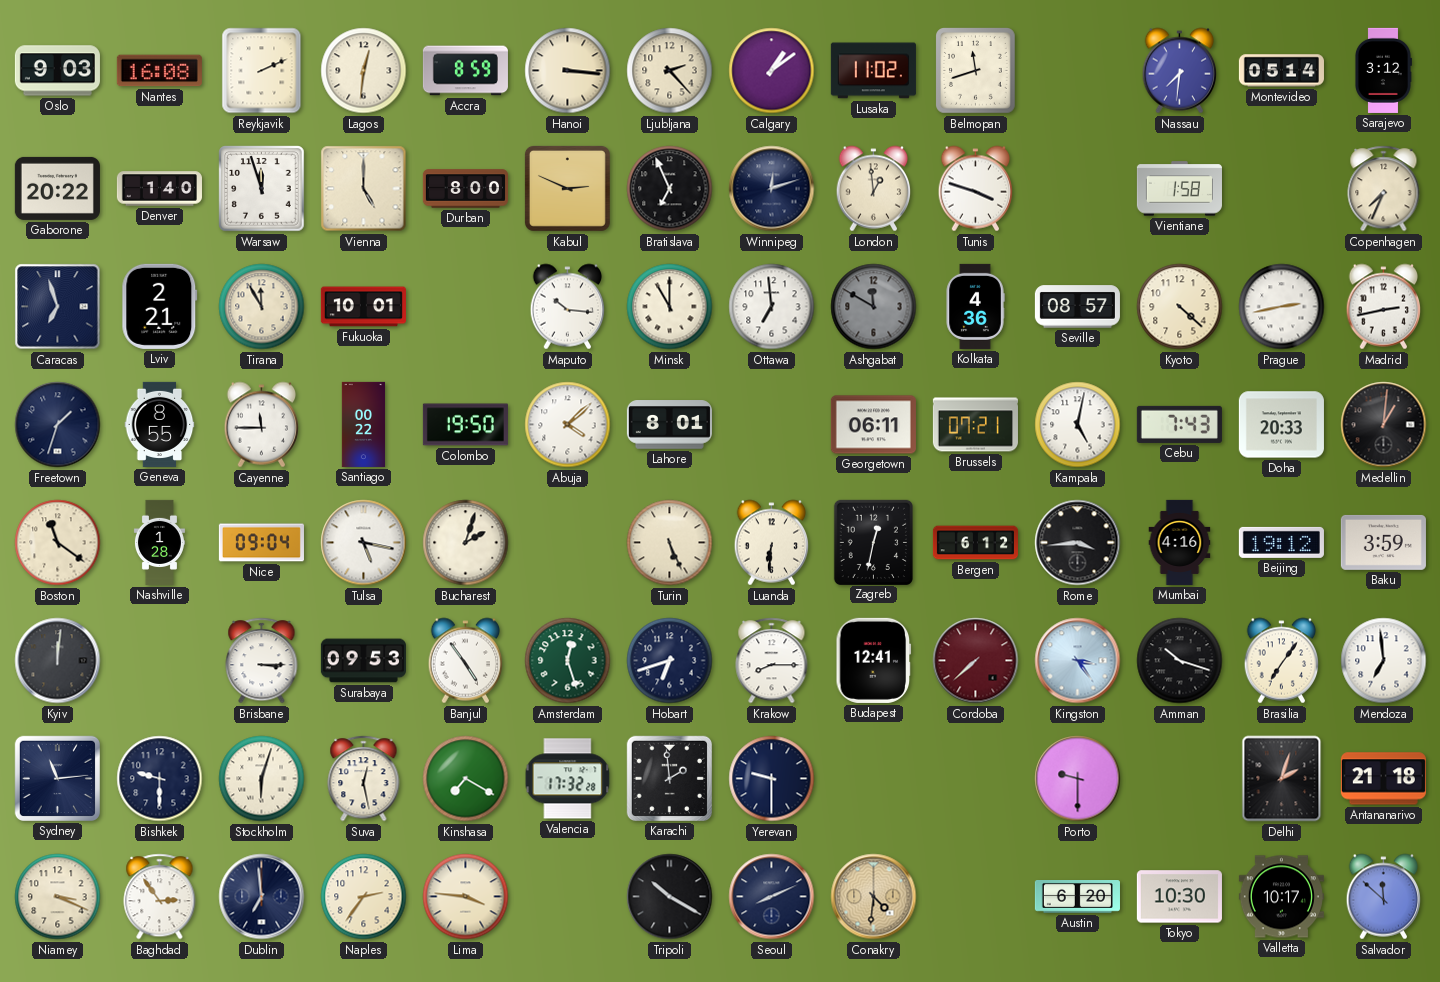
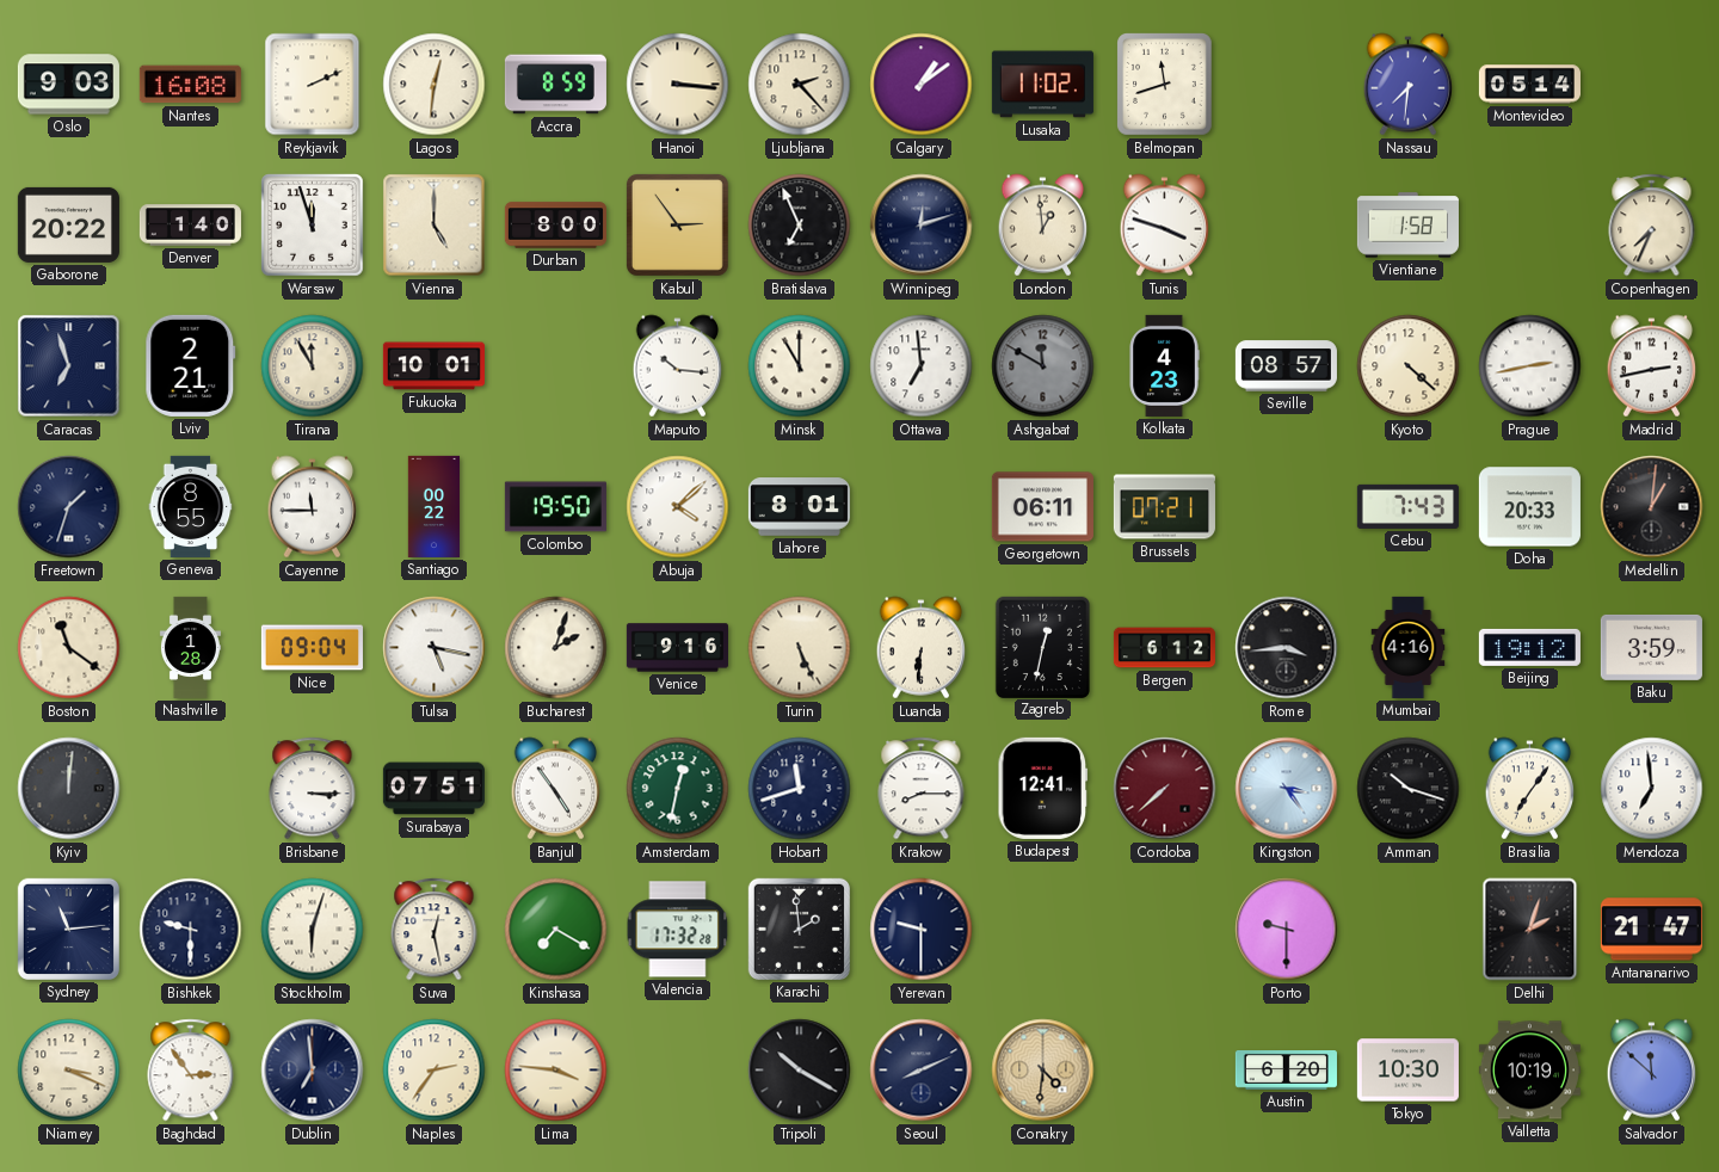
Sarajevo: 3:12 -> none
Kabul: 2:49 -> 2:54
Kolkata: 4:36 -> 4:23
Kampala: 5:02 -> none
Venice: none -> 9:16
Surabaya: 09:53 -> 07:51
Amsterdam: 12:27 -> 12:32
Hobart: 6:42 -> 11:42
Antananarivo: 21:18 -> 21:47
Valletta: 10:17 -> 10:19
